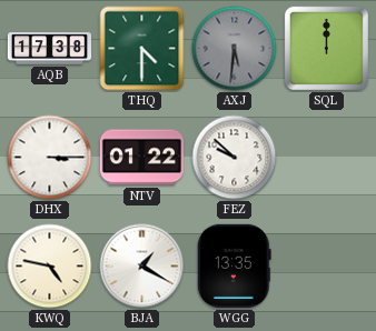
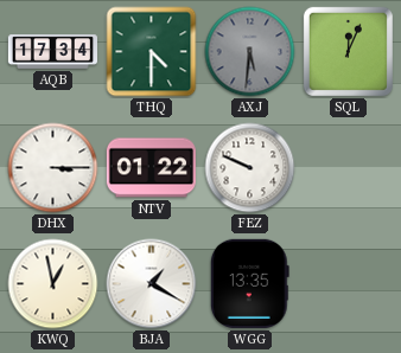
AQB: 17:38 -> 17:34
SQL: 12:00 -> 12:04
FEZ: 9:52 -> 9:49
KWQ: 4:47 -> 12:58
